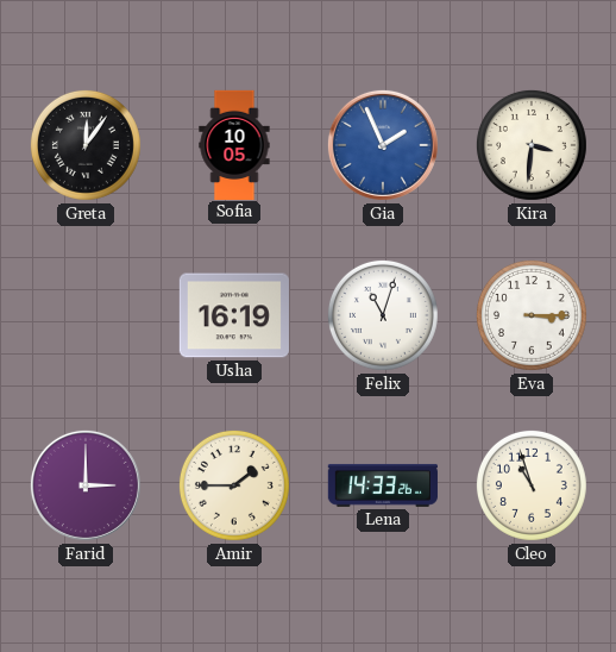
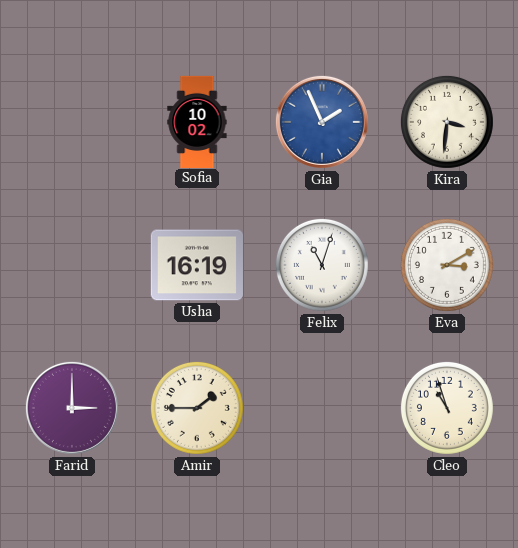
Greta: 12:06 -> none
Sofia: 10:05 -> 10:02
Eva: 3:15 -> 3:10
Lena: 14:33 -> none
